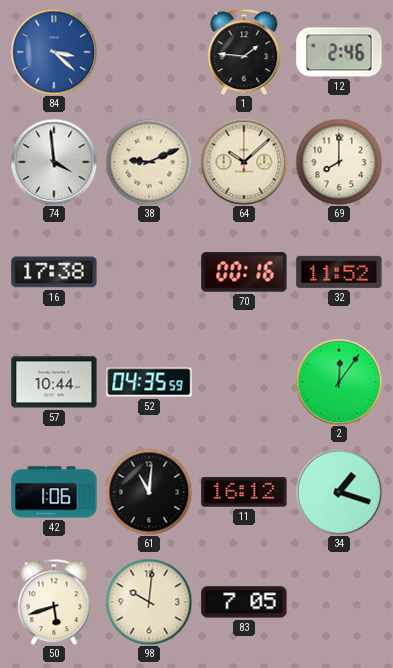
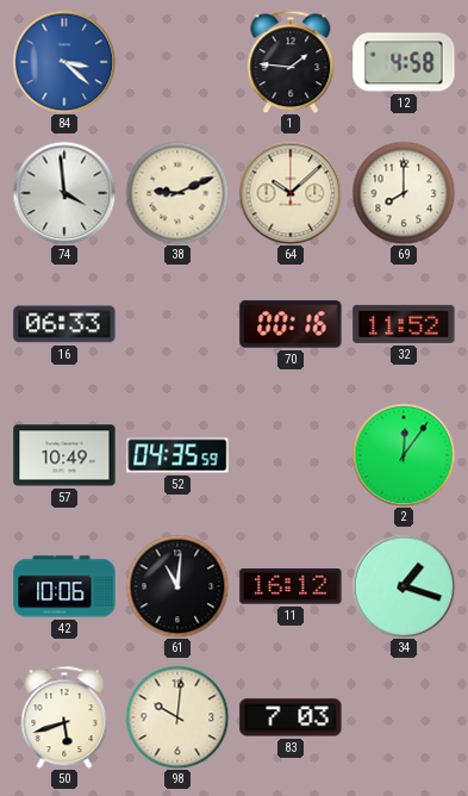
12: 2:46 -> 4:58
16: 17:38 -> 06:33
57: 10:44 -> 10:49
42: 1:06 -> 10:06
83: 7:05 -> 7:03
